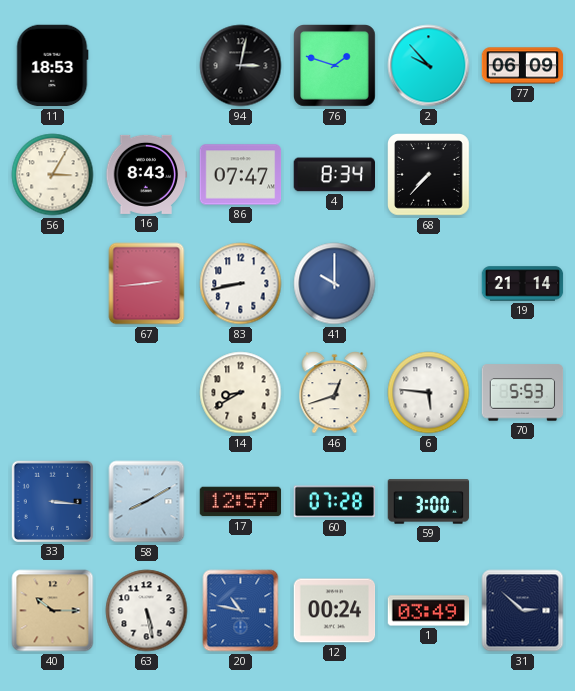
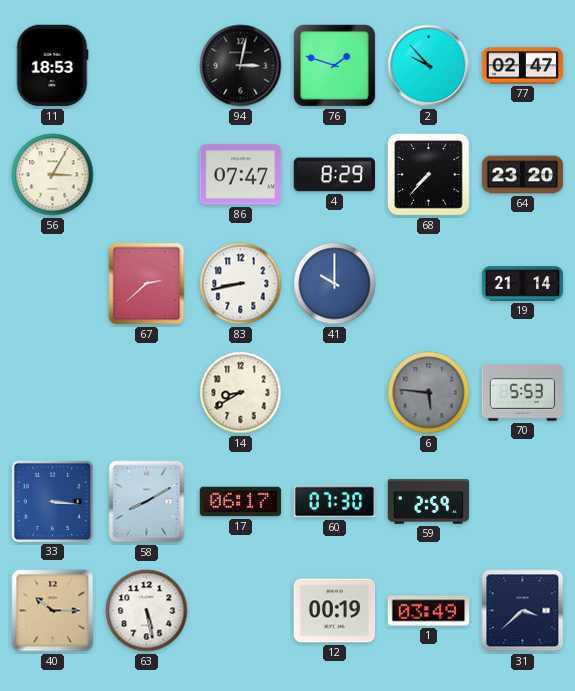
77: 06:09 -> 02:47
16: 8:43 -> none
4: 8:34 -> 8:29
64: none -> 23:20
67: 2:44 -> 2:38
46: 12:42 -> none
6 dial: white -> grey
17: 12:57 -> 06:17
60: 07:28 -> 07:30
59: 3:00 -> 2:59
20: 10:47 -> none
12: 00:24 -> 00:19
31: 2:52 -> 3:38
